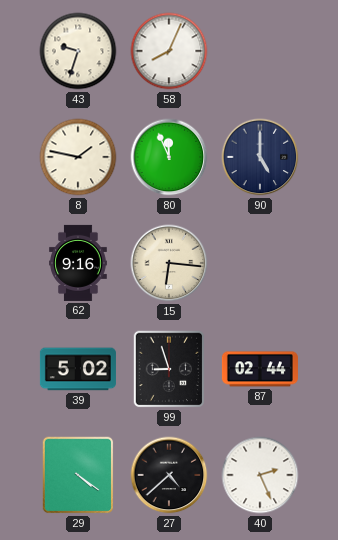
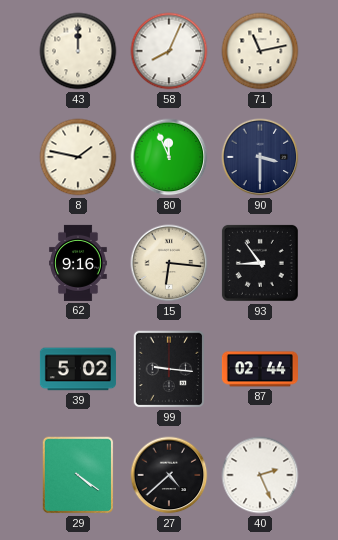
43: 9:33 -> 12:00
71: none -> 11:13
90: 5:00 -> 3:30
93: none -> 8:54
99: 8:57 -> 9:16
